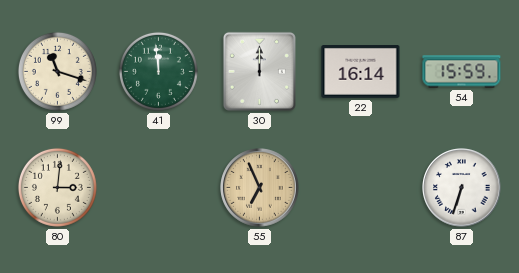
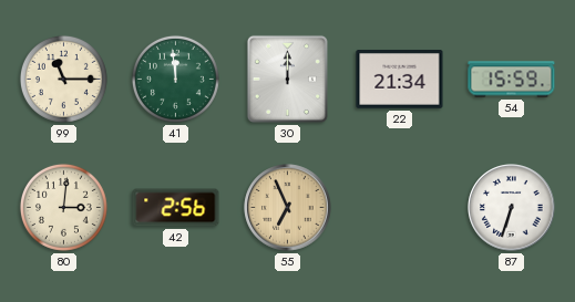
99: 11:18 -> 11:15
22: 16:14 -> 21:34
42: none -> 2:56
